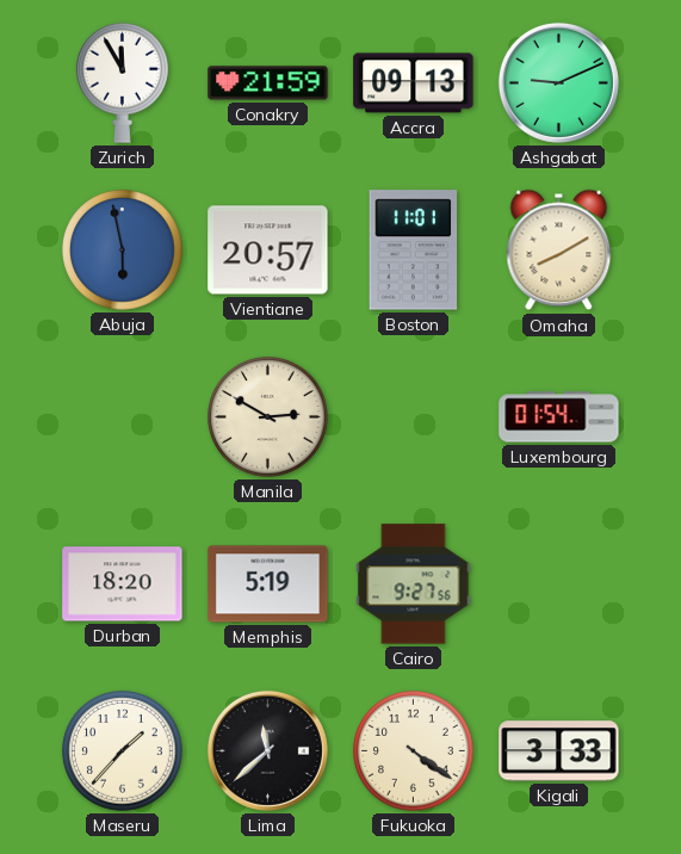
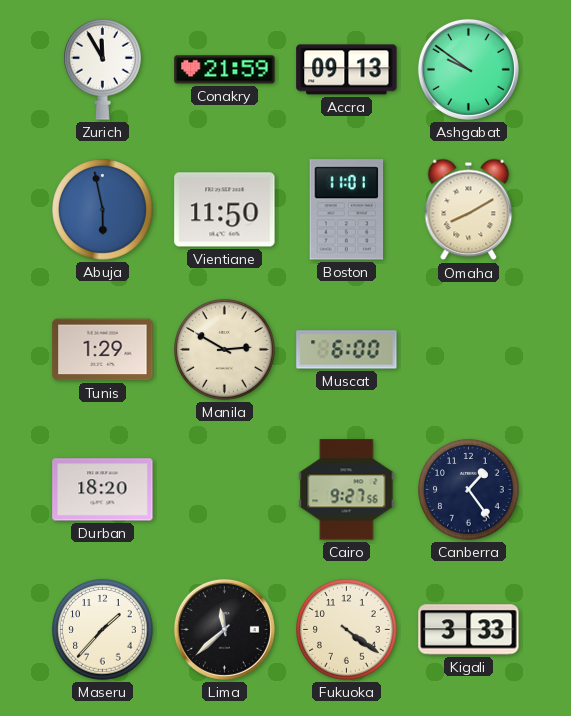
Ashgabat: 9:11 -> 9:51
Vientiane: 20:57 -> 11:50
Tunis: none -> 1:29
Muscat: none -> 6:00
Luxembourg: 01:54 -> none
Memphis: 5:19 -> none
Canberra: none -> 1:24
